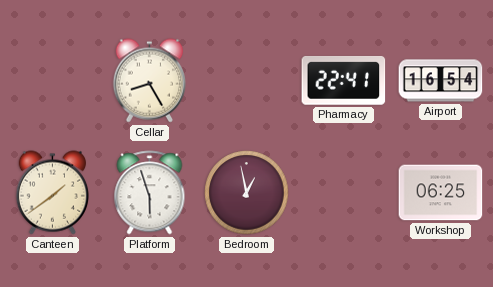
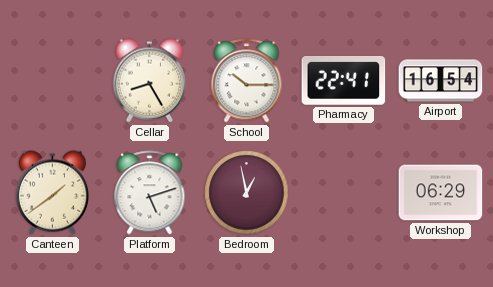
School: none -> 10:15
Platform: 5:57 -> 5:12
Workshop: 06:25 -> 06:29
